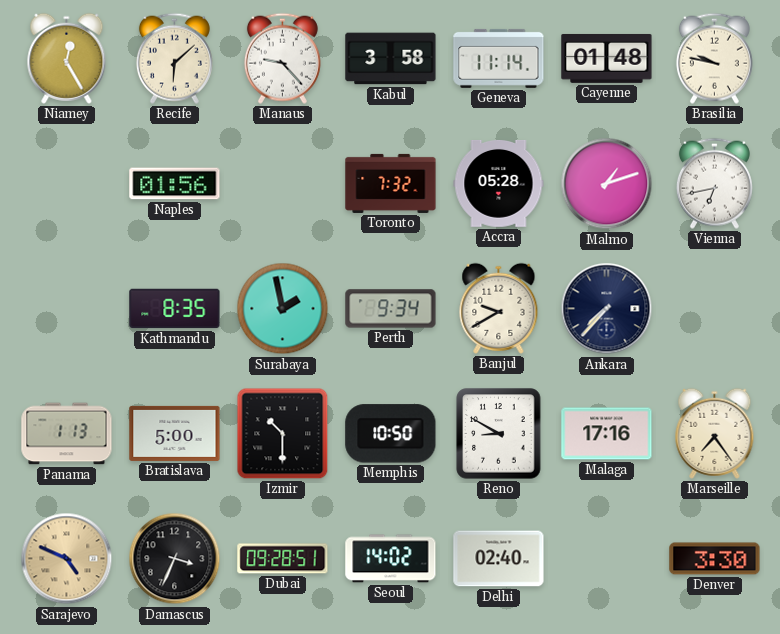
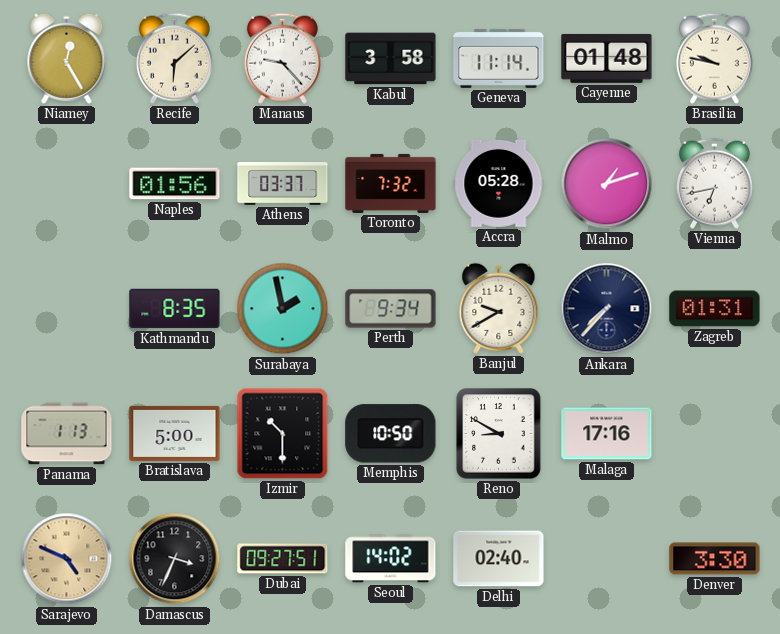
Athens: none -> 03:37
Zagreb: none -> 01:31
Marseille: 7:24 -> none
Dubai: 09:28 -> 09:27
